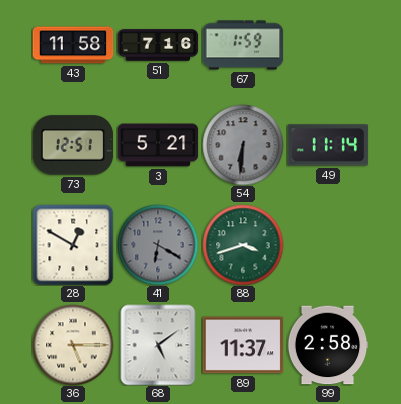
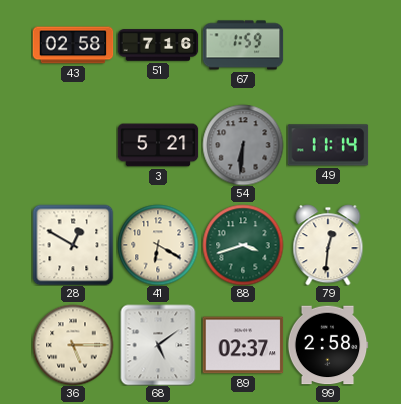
43: 11:58 -> 02:58
73: 12:51 -> none
41 dial: grey -> cream
79: none -> 12:31
89: 11:37 -> 02:37
